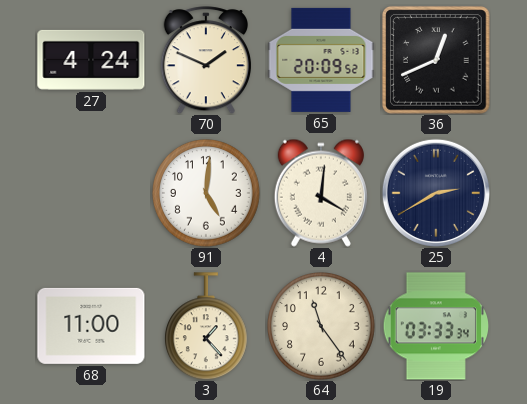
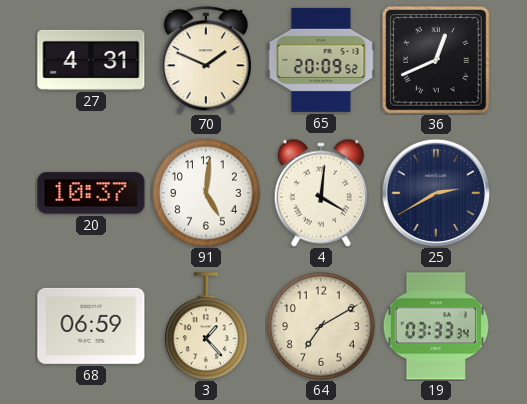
27: 4:24 -> 4:31
20: none -> 10:37
68: 11:00 -> 06:59
64: 11:24 -> 7:10
